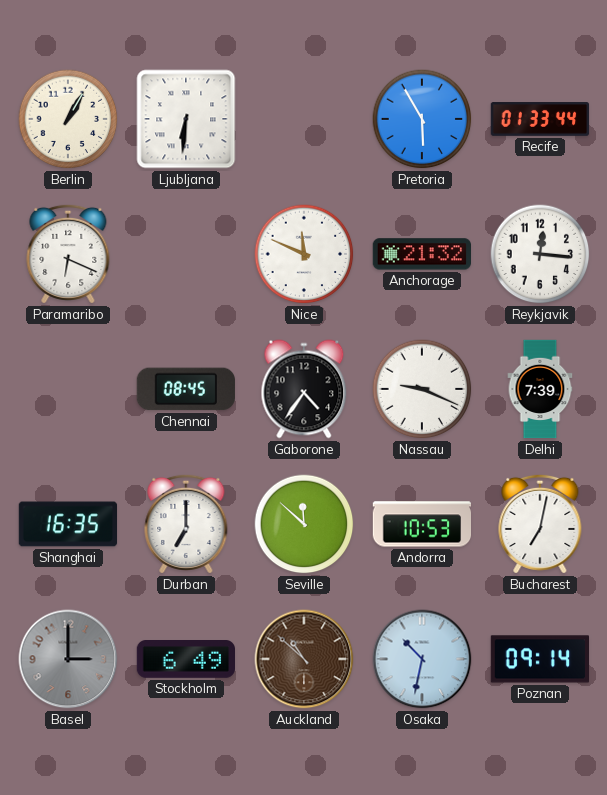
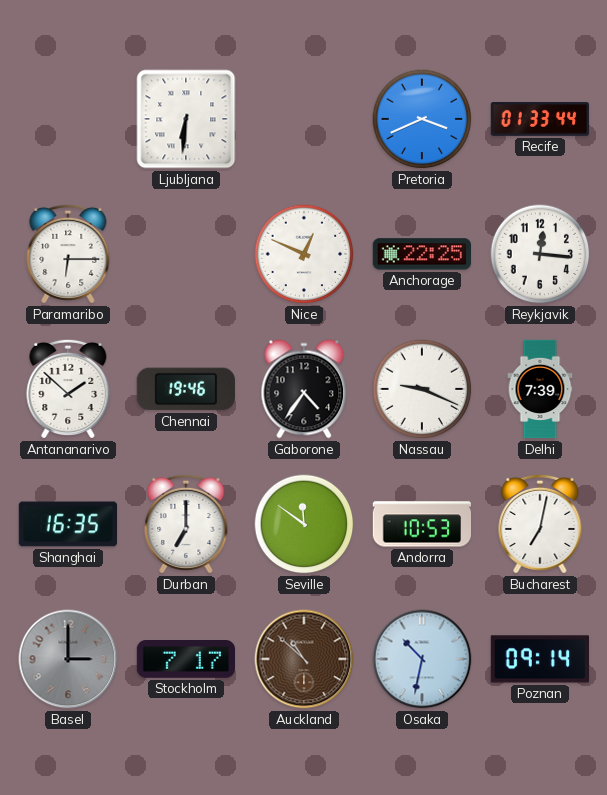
Berlin: 1:05 -> none
Pretoria: 5:55 -> 3:41
Paramaribo: 6:19 -> 6:15
Nice: 11:49 -> 12:49
Anchorage: 21:32 -> 22:25
Antananarivo: none -> 1:52
Chennai: 08:45 -> 19:46
Seville: 11:52 -> 11:51
Stockholm: 6:49 -> 7:17
